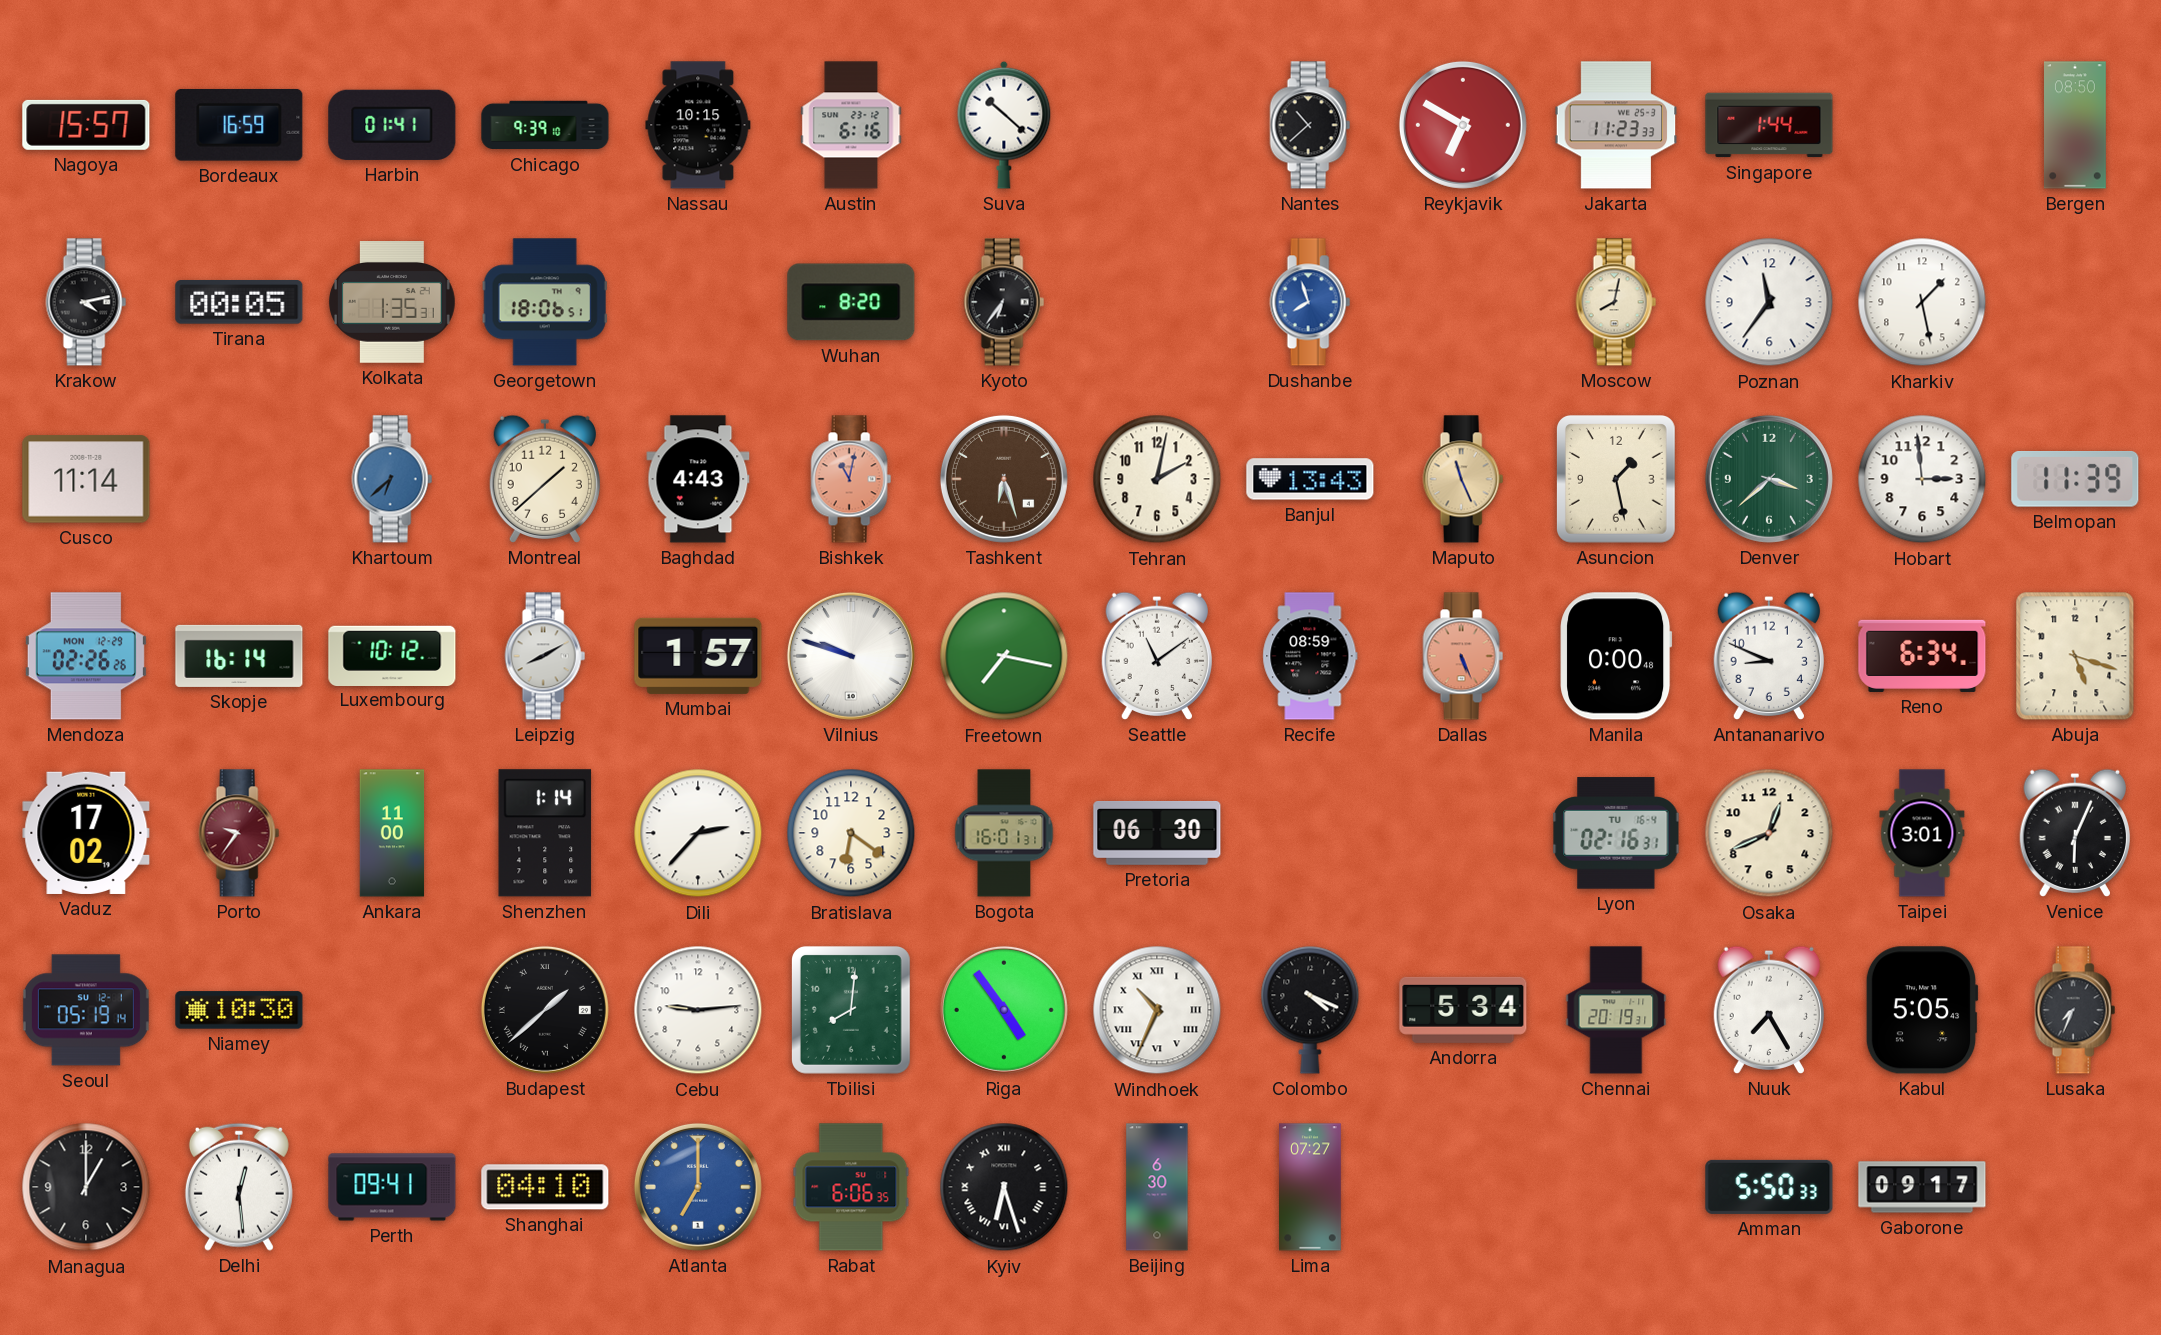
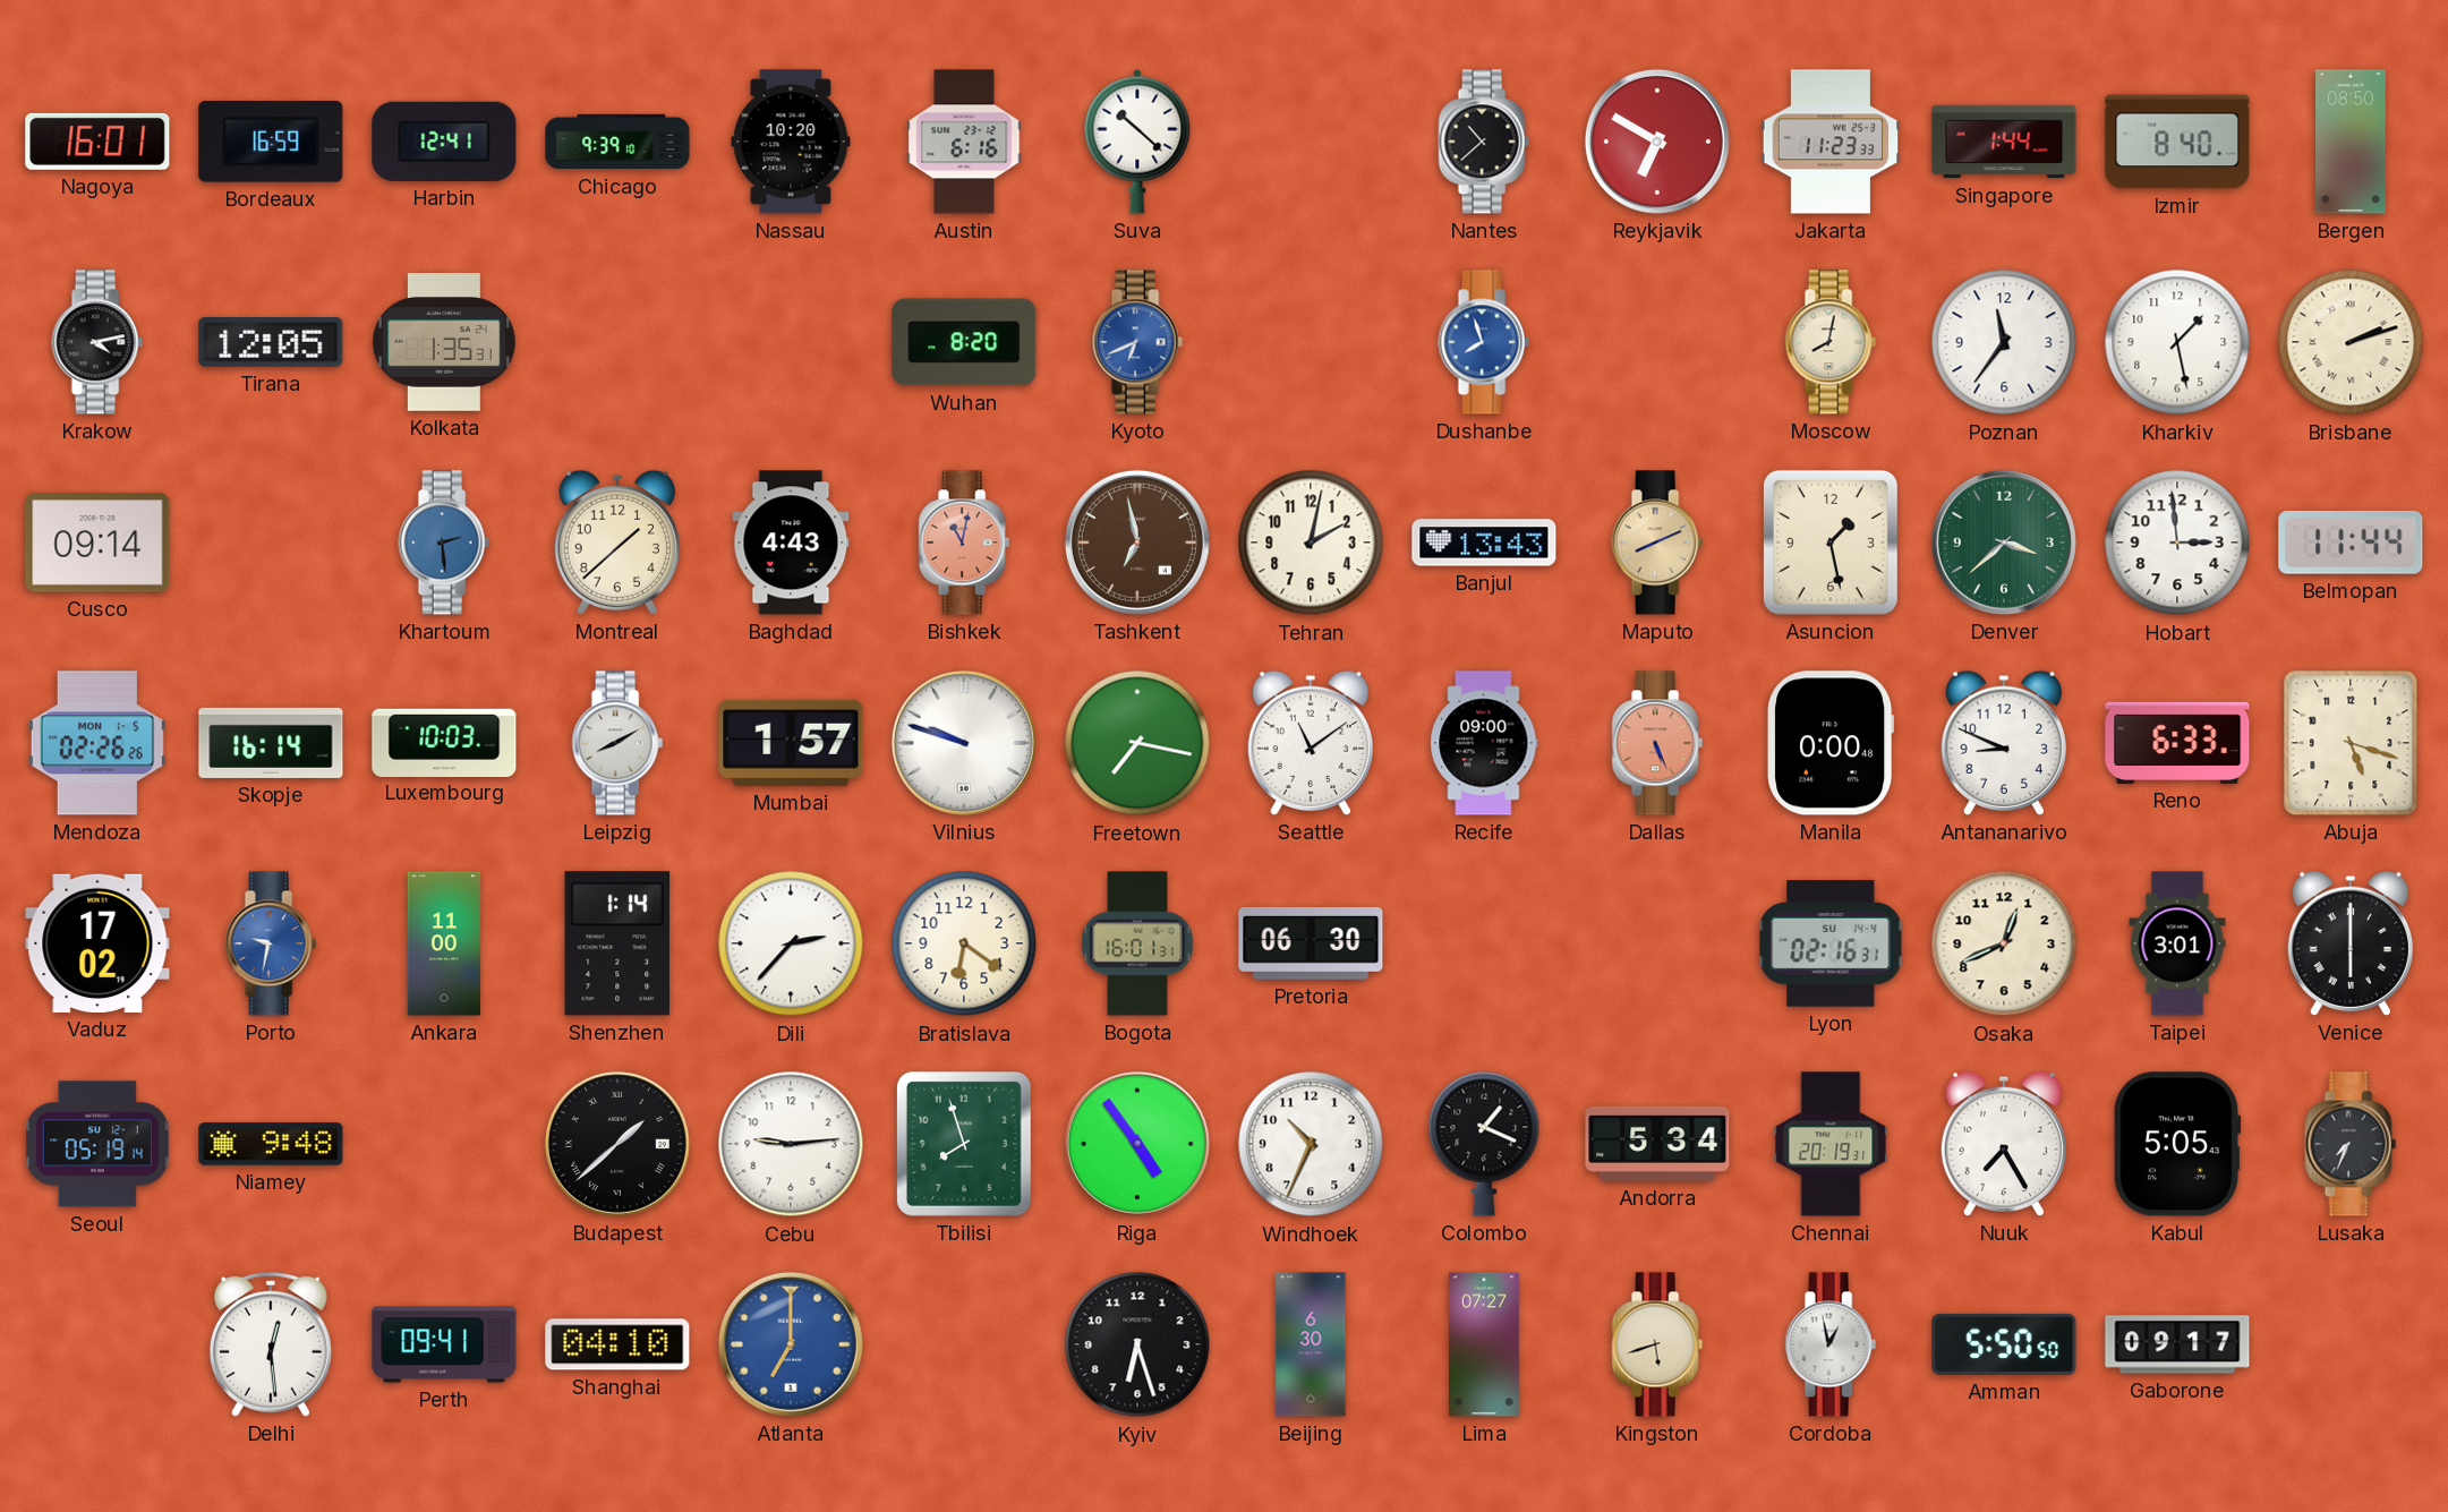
Nagoya: 15:57 -> 16:01
Harbin: 01:41 -> 12:41
Nassau: 10:15 -> 10:20
Izmir: none -> 8:40
Tirana: 00:05 -> 12:05
Georgetown: 18:06 -> none
Kyoto: 6:36 -> 6:41
Kyoto dial: black -> blue
Brisbane: none -> 2:12
Cusco: 11:14 -> 09:14
Khartoum: 6:38 -> 2:29
Tashkent: 6:27 -> 6:58
Maputo: 11:26 -> 8:11
Belmopan: 11:39 -> 11:44
Mendoza date: MON 12-29 -> MON 1-5
Luxembourg: 10:12 -> 10:03
Recife: 08:59 -> 09:00
Reno: 6:34 -> 6:33
Porto: 9:36 -> 9:32
Porto dial: burgundy -> blue
Lyon date: TU 16-4 -> SU 14-4
Venice: 6:04 -> 6:00
Niamey: 10:30 -> 9:48
Tbilisi: 8:01 -> 7:57
Windhoek numerals: Roman -> Arabic
Colombo: 4:19 -> 1:19
Managua: 1:00 -> none
Rabat: 6:06 -> none
Kyiv numerals: Roman -> Arabic
Kingston: none -> 5:42
Cordoba: none -> 12:58
Amman: 5:50:33 -> 5:50:50
